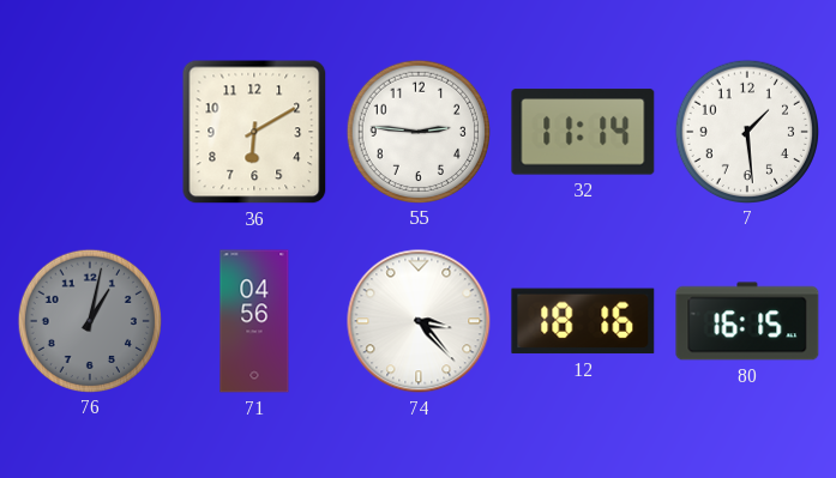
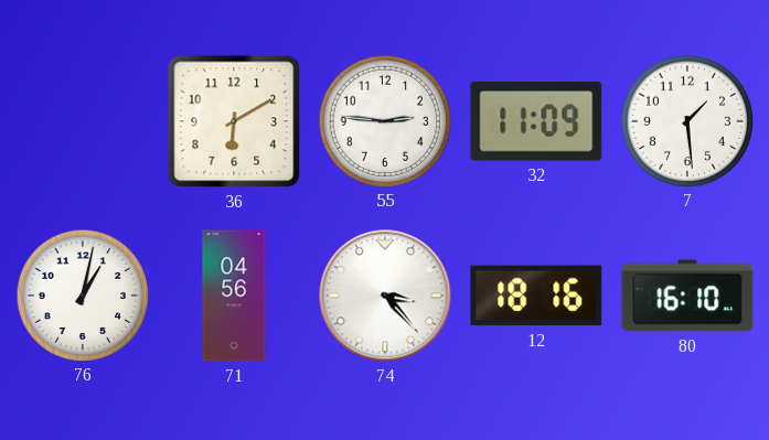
32: 11:14 -> 11:09
76 dial: grey -> white
80: 16:15 -> 16:10
